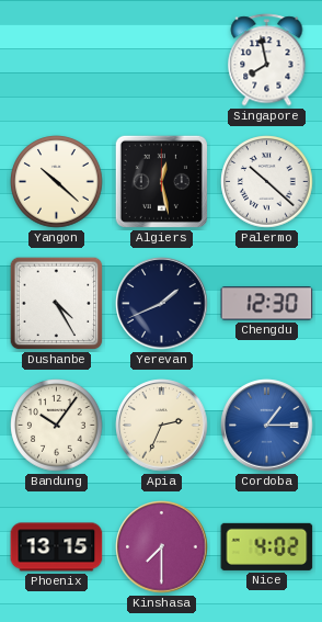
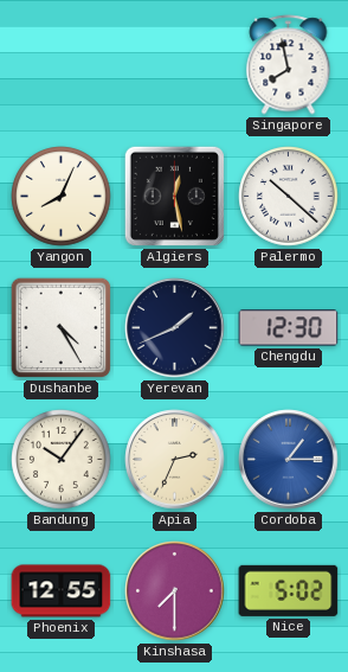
Yangon: 10:22 -> 8:04
Phoenix: 13:15 -> 12:55
Nice: 4:02 -> 5:02
